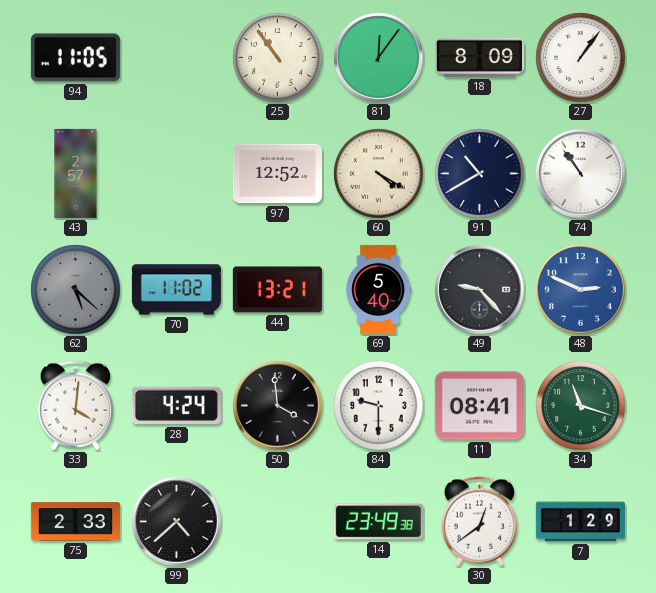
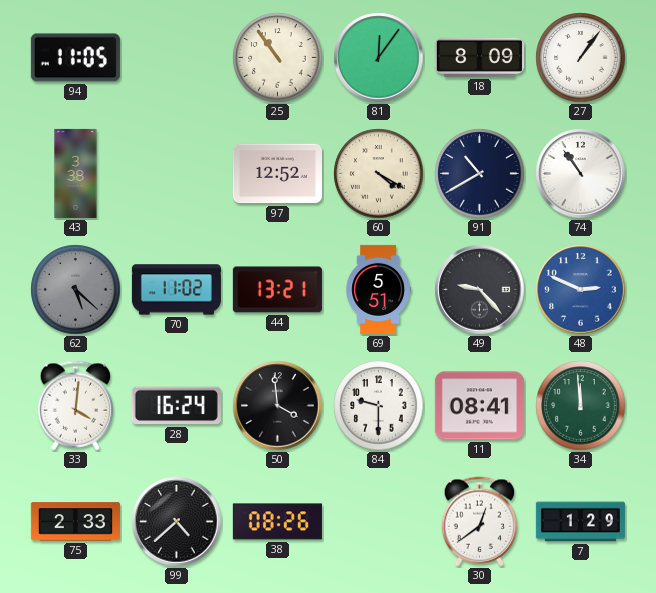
43: 2:57 -> 3:38
69: 5:40 -> 5:51
28: 4:24 -> 16:24
34: 11:18 -> 11:59
38: none -> 08:26
14: 23:49 -> none
